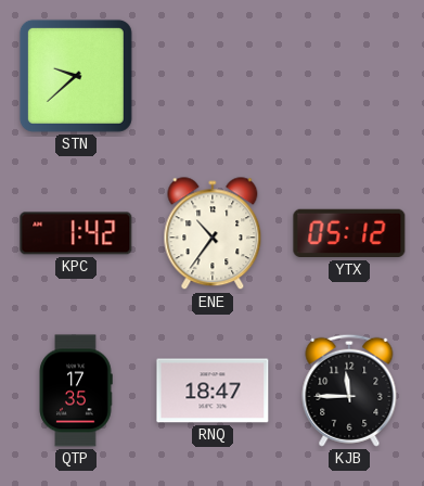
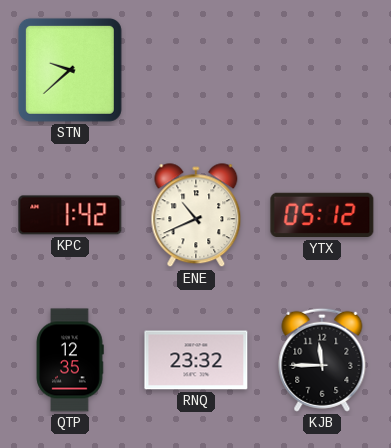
ENE: 10:36 -> 10:41
QTP: 17:35 -> 12:35
RNQ: 18:47 -> 23:32
